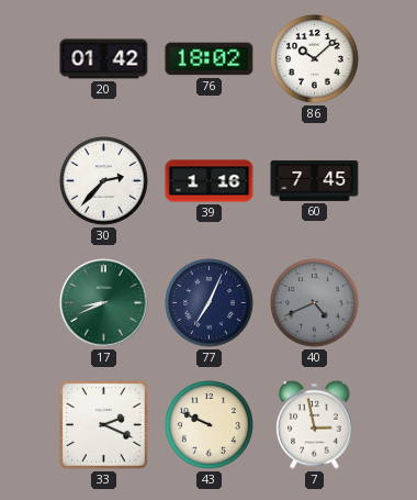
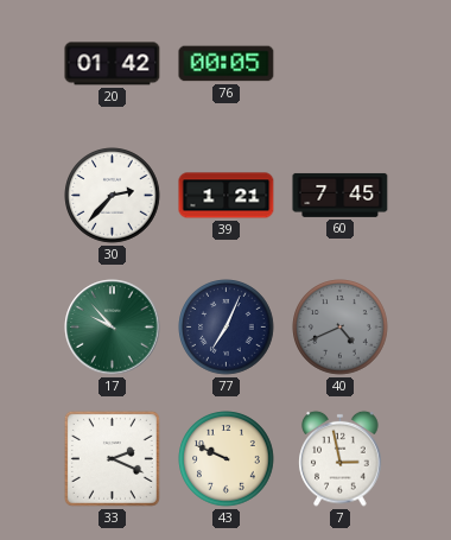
76: 18:02 -> 00:05
86: 10:08 -> none
39: 1:16 -> 1:21
17: 8:41 -> 9:53
